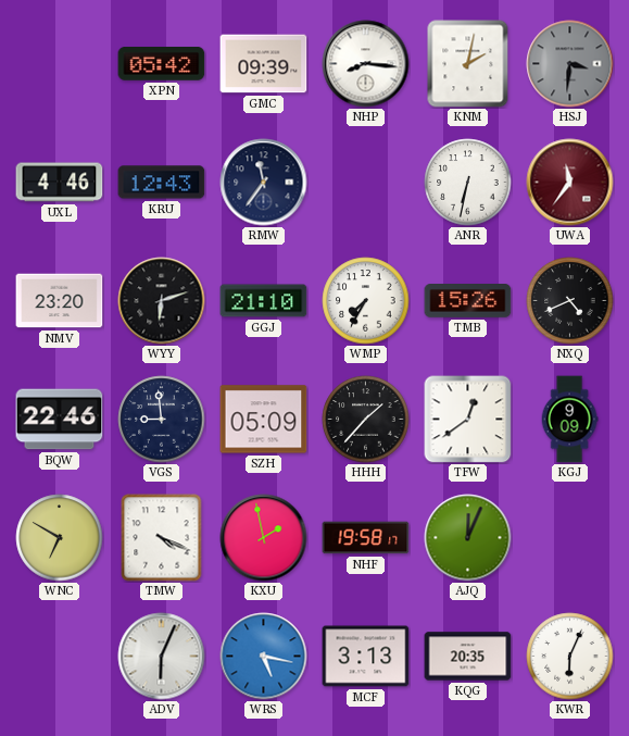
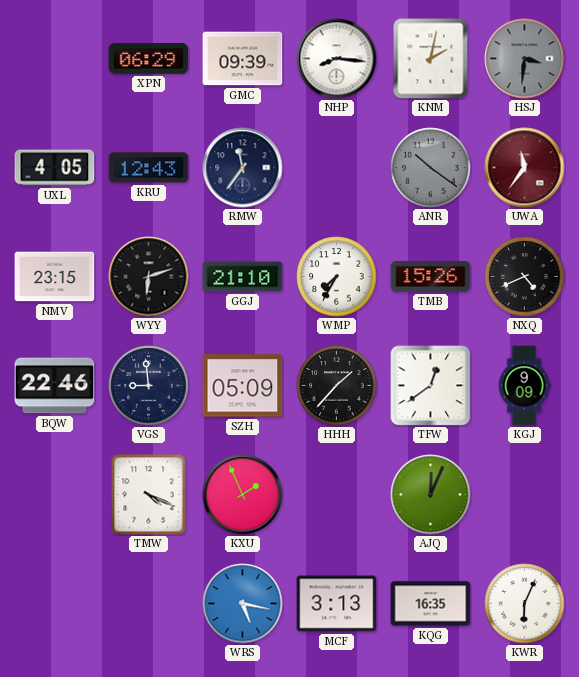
XPN: 05:42 -> 06:29
UXL: 4:46 -> 4:05
ANR: 6:32 -> 10:21
ANR dial: white -> grey
NMV: 23:20 -> 23:15
WNC: 6:50 -> none
KXU: 1:58 -> 1:56
NHF: 19:58 -> none
ADV: 6:04 -> none
KQG: 20:35 -> 16:35
